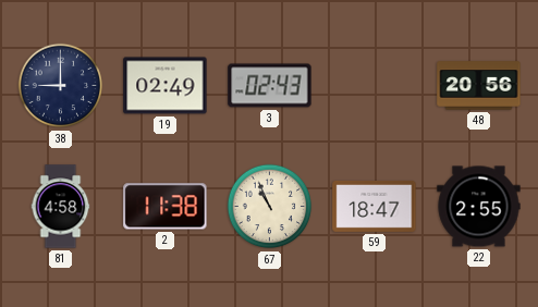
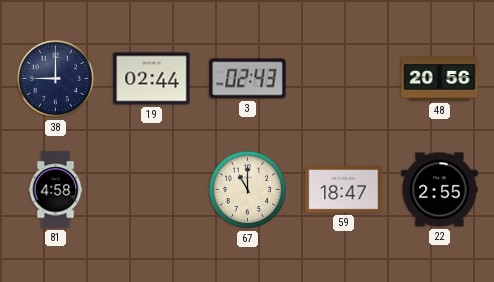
19: 02:49 -> 02:44
2: 11:38 -> none
67: 10:56 -> 11:00
